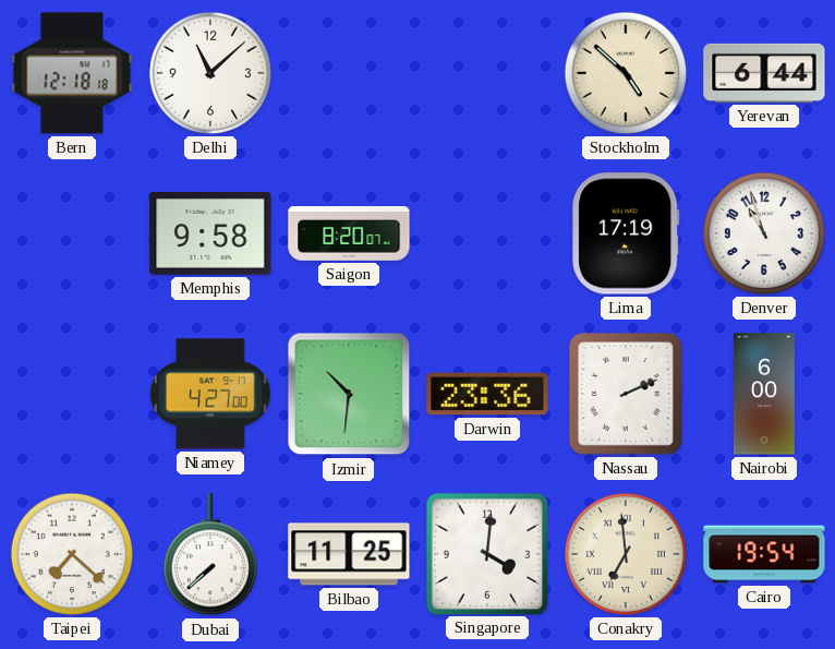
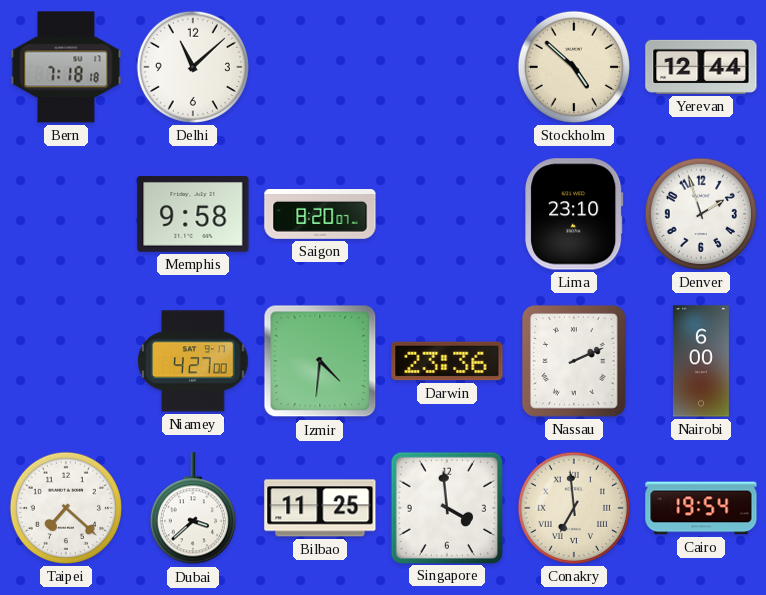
Bern: 12:18 -> 7:18
Yerevan: 6:44 -> 12:44
Lima: 17:19 -> 23:10
Denver: 10:57 -> 1:57
Izmir: 10:31 -> 4:31
Dubai: 7:38 -> 3:38
Singapore: 4:01 -> 3:59
